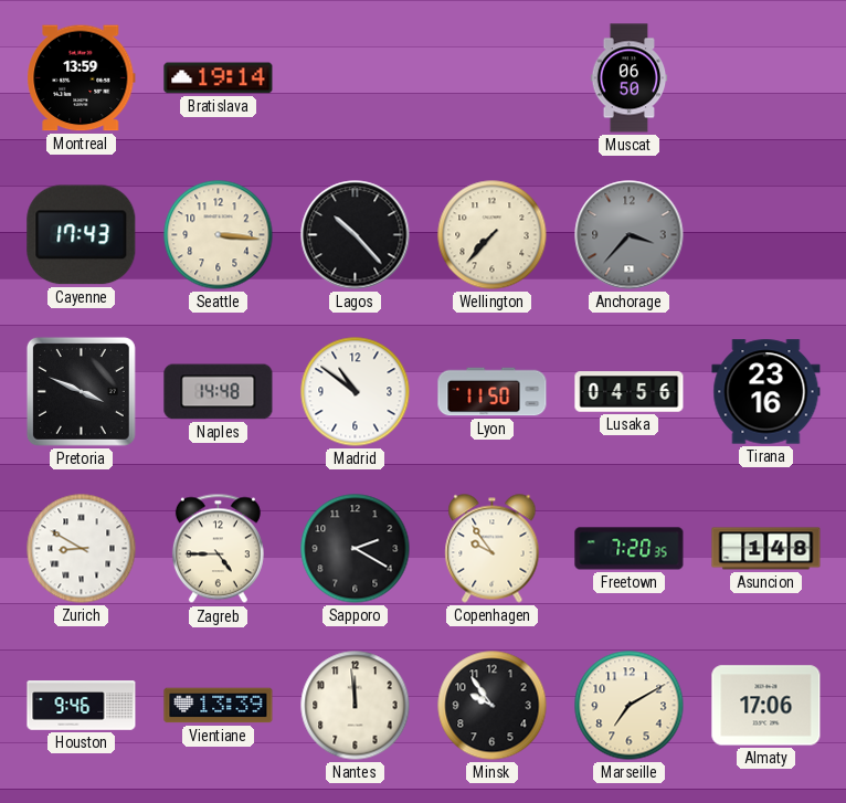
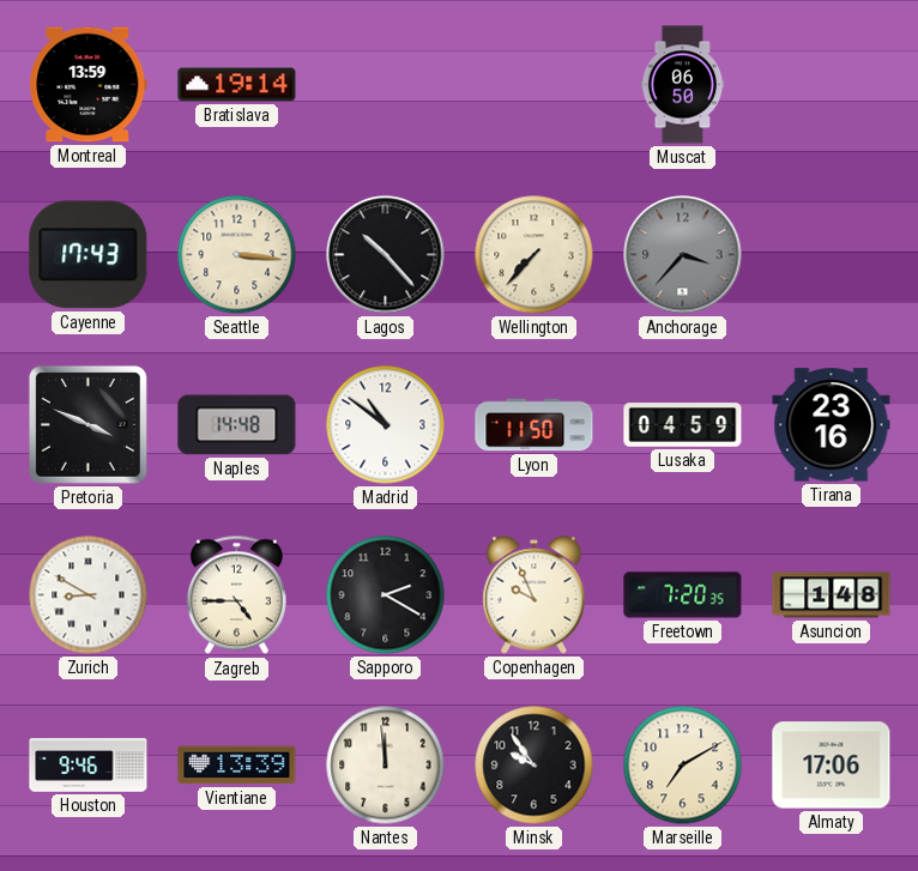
Lusaka: 04:56 -> 04:59
Copenhagen: 9:54 -> 9:56
